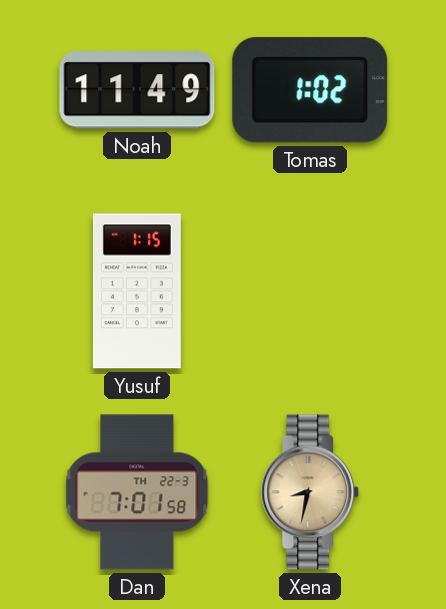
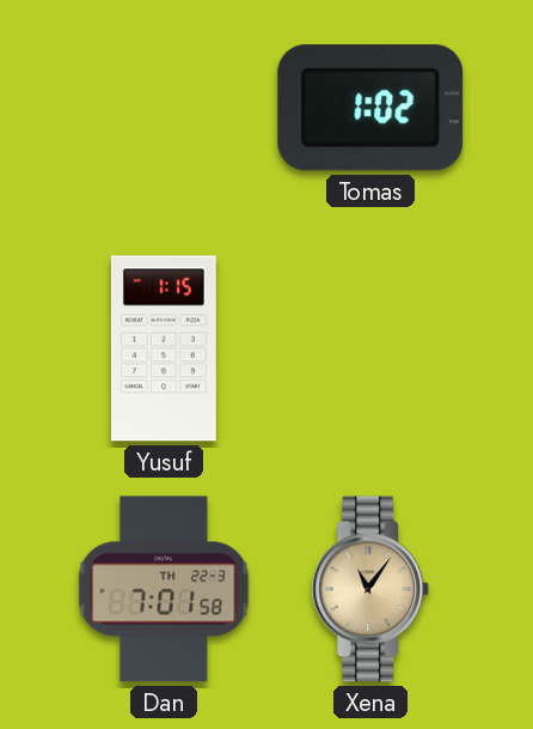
Noah: 11:49 -> none
Xena: 8:32 -> 11:06
